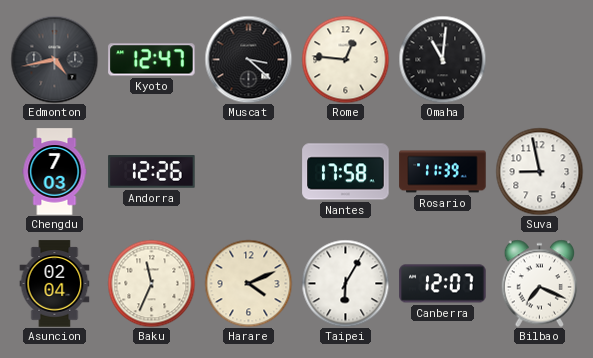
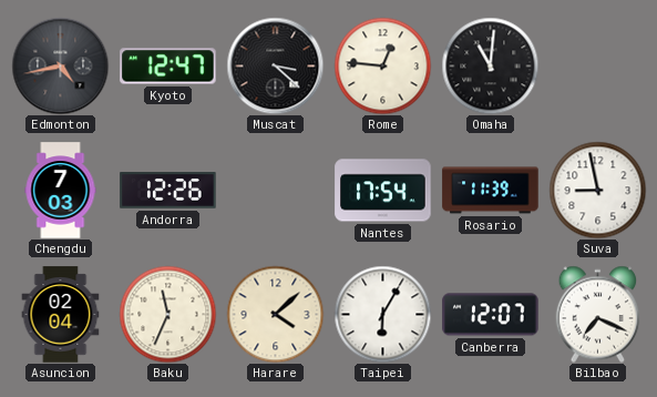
Nantes: 17:58 -> 17:54
Harare: 4:11 -> 4:08
